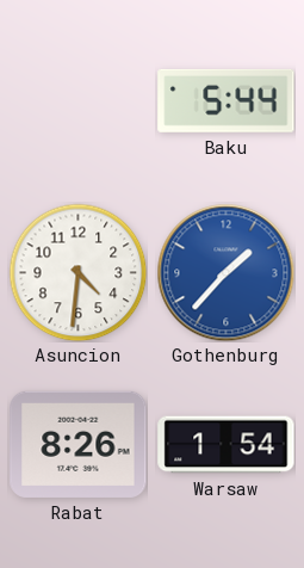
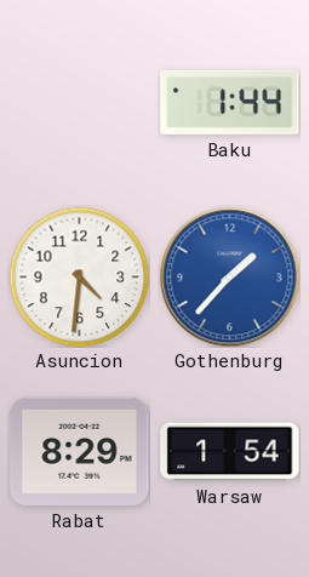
Baku: 5:44 -> 1:44
Rabat: 8:26 -> 8:29
